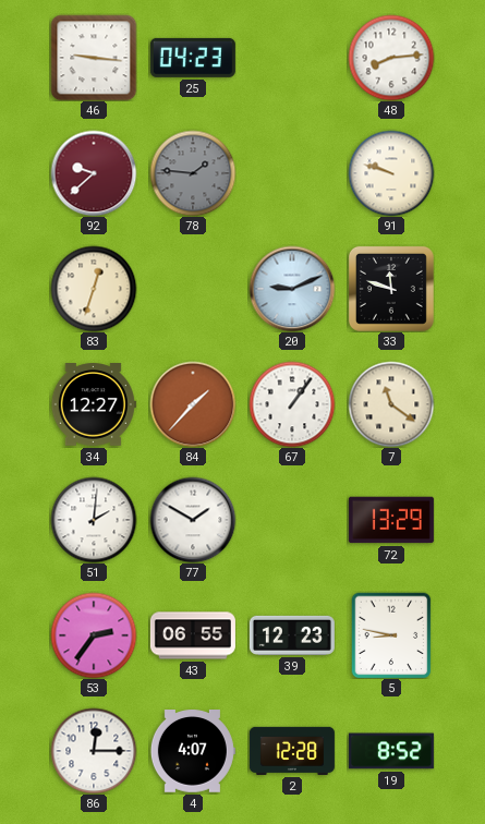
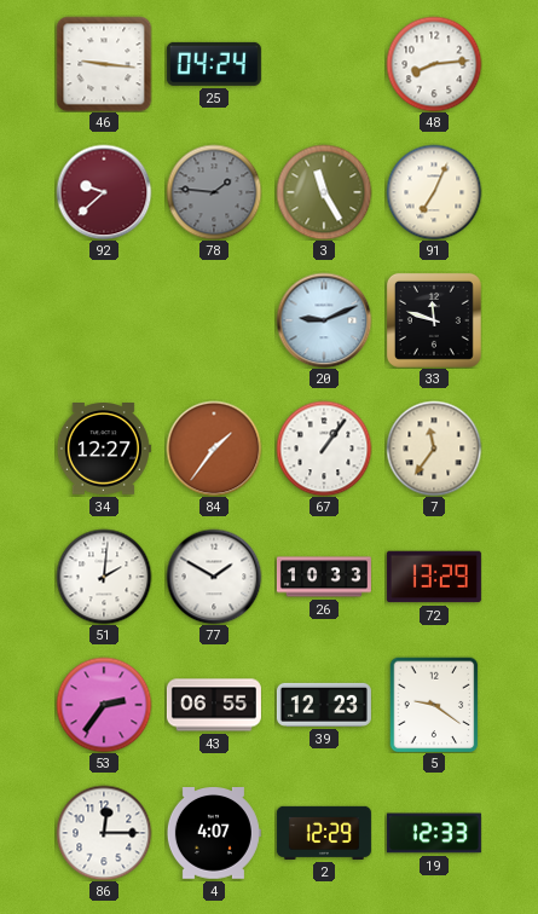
25: 04:23 -> 04:24
3: none -> 11:25
91: 9:48 -> 7:04
83: 12:33 -> none
84: 1:37 -> 1:36
7: 11:21 -> 11:36
26: none -> 10:33
5: 8:47 -> 9:21
2: 12:28 -> 12:29
19: 8:52 -> 12:33
